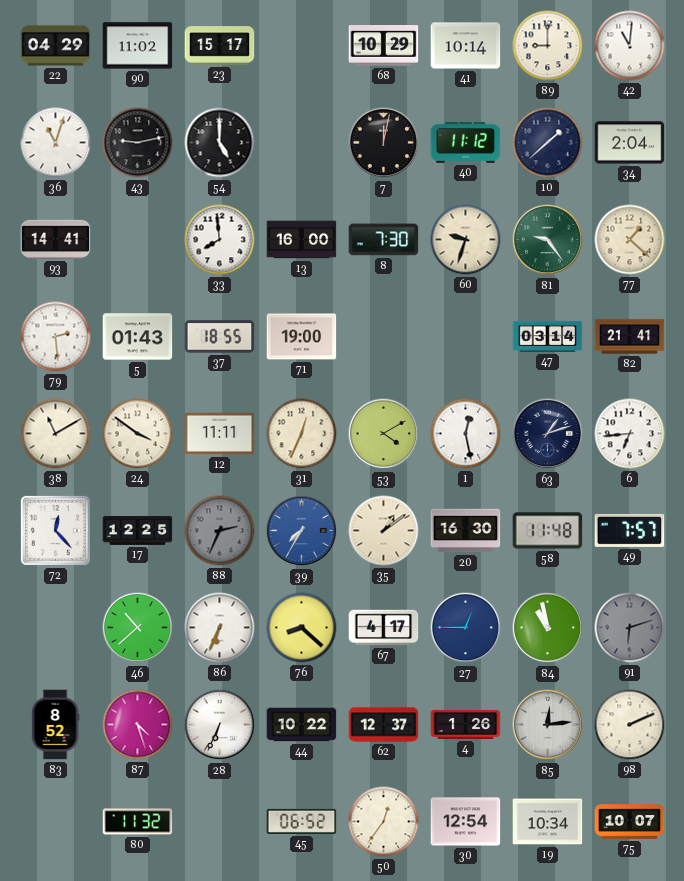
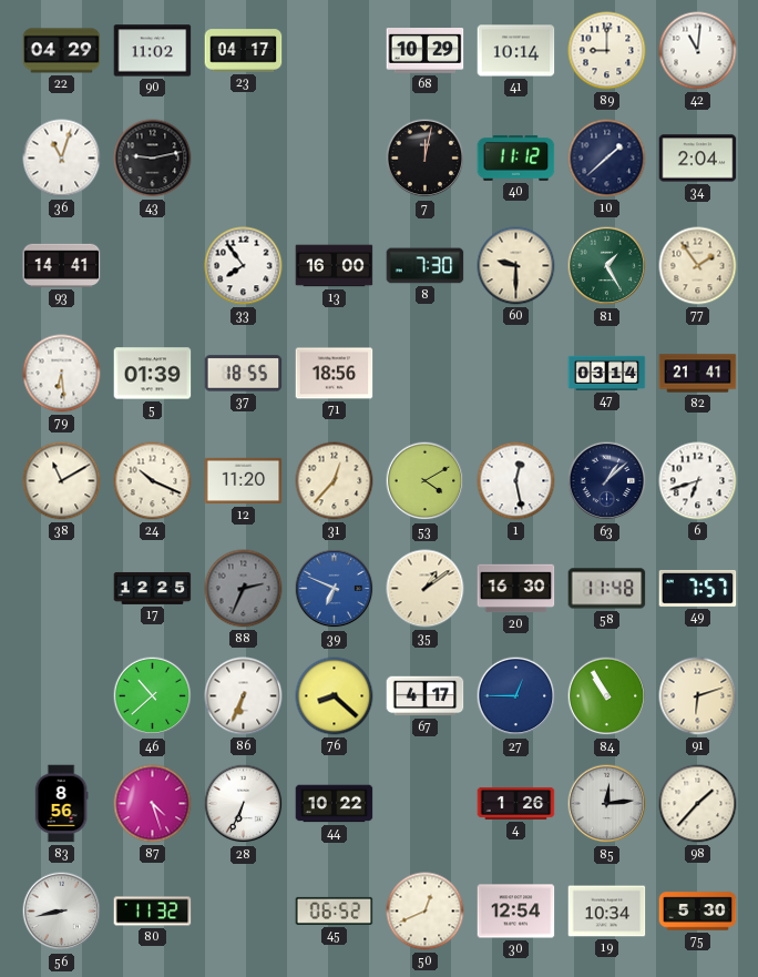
23: 15:17 -> 04:17
54: 5:00 -> none
33: 7:59 -> 7:54
60: 9:33 -> 9:30
81: 9:24 -> 1:25
77: 1:22 -> 1:54
79: 2:29 -> 6:29
5: 01:43 -> 01:39
71: 19:00 -> 18:56
24: 3:51 -> 10:19
12: 11:11 -> 11:20
31: 12:34 -> 12:37
63: 1:12 -> 1:08
6: 6:44 -> 6:42
72: 12:23 -> none
39: 7:35 -> 6:49
84: 10:58 -> 10:55
91 dial: grey -> cream
83: 8:52 -> 8:56
62: 12:37 -> none
98: 2:11 -> 1:37
56: none -> 8:43
50: 12:36 -> 12:41
75: 10:07 -> 5:30
